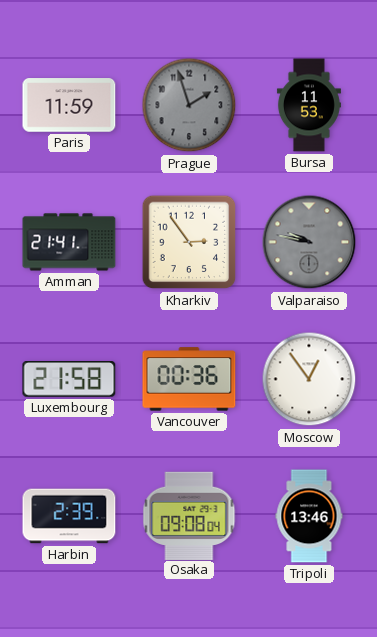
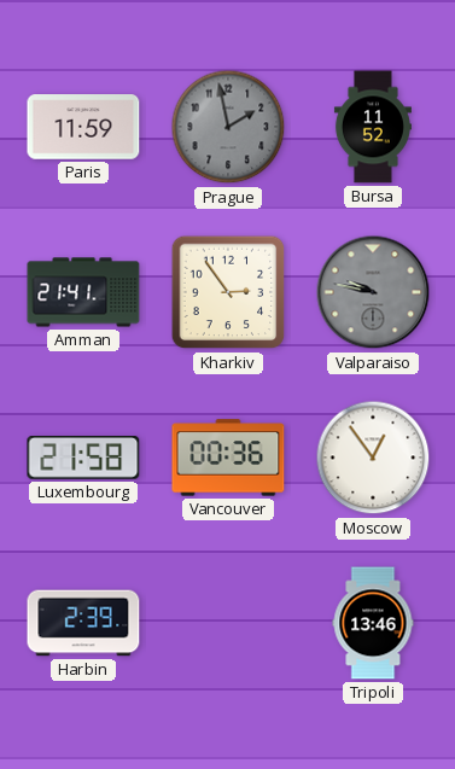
Prague: 1:57 -> 1:58
Bursa: 11:53 -> 11:52
Osaka: 09:08 -> none
